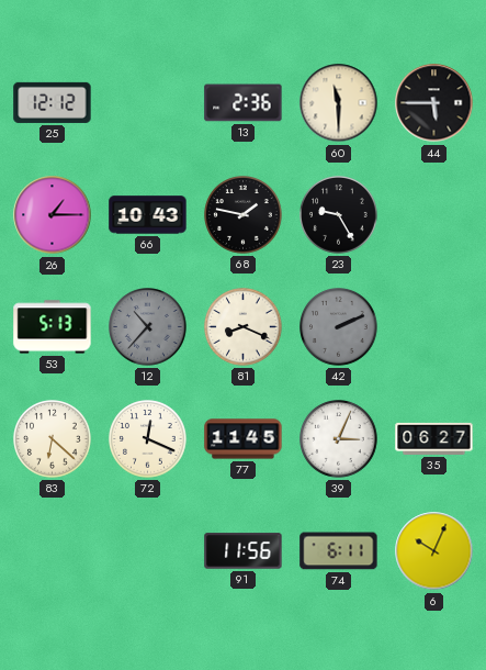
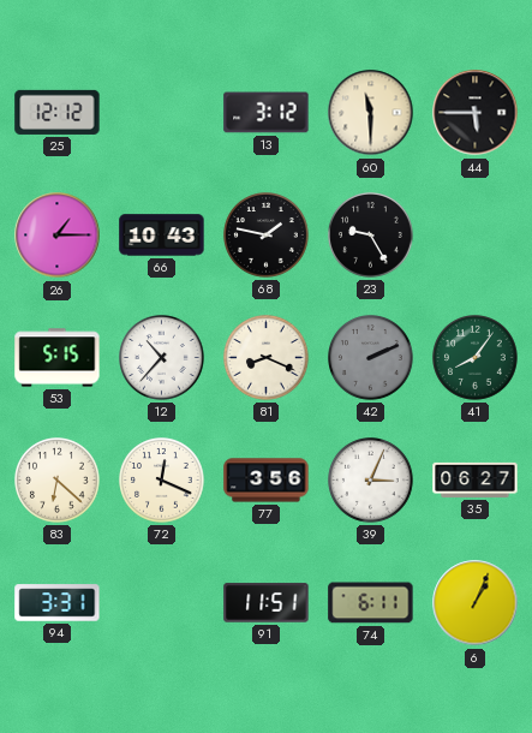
13: 2:36 -> 3:12
53: 5:13 -> 5:15
12 dial: grey -> white
41: none -> 8:06
77: 11:45 -> 3:56
94: none -> 3:31
91: 11:56 -> 11:51
6: 10:04 -> 1:04
